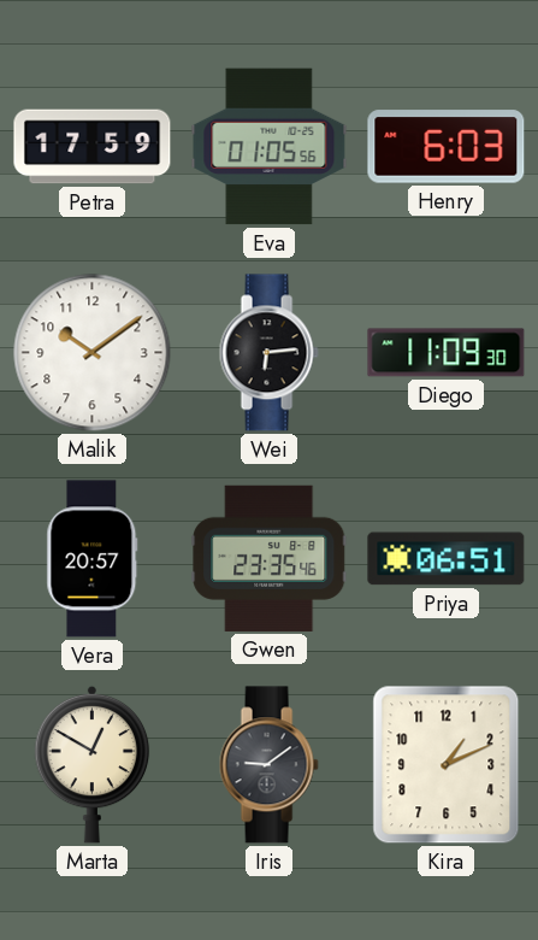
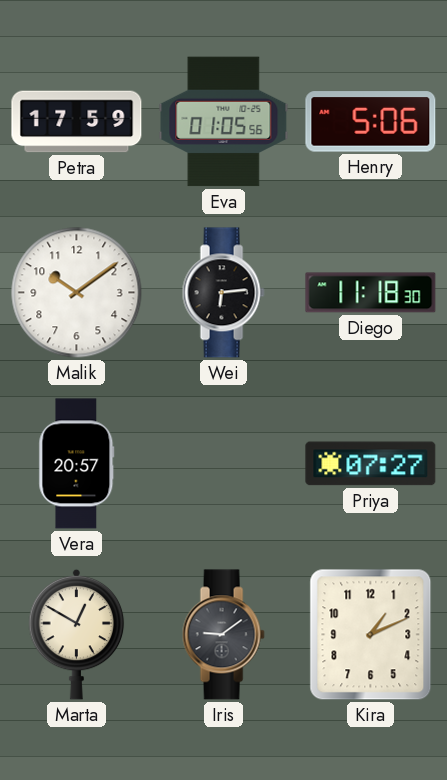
Henry: 6:03 -> 5:06
Diego: 11:09 -> 11:18
Gwen: 23:35 -> none
Priya: 06:51 -> 07:27
